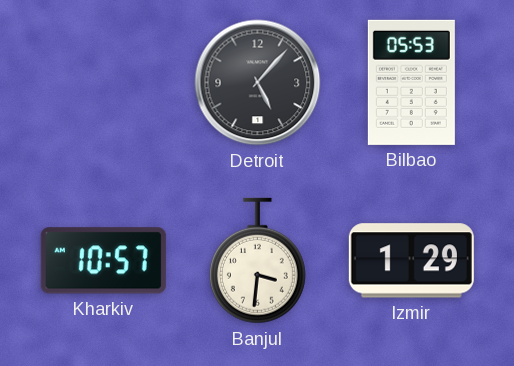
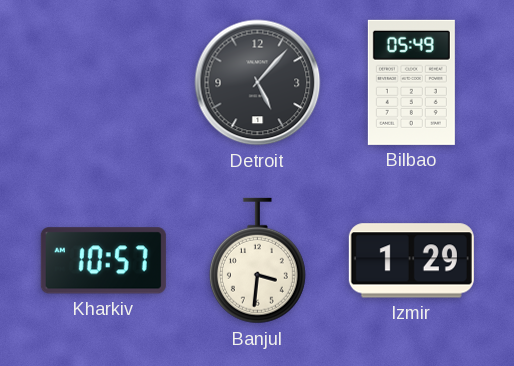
Bilbao: 05:53 -> 05:49
